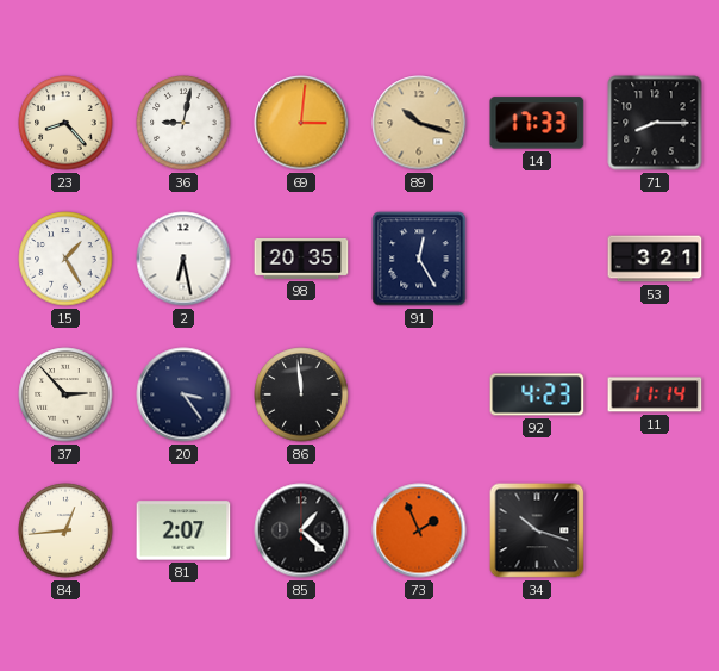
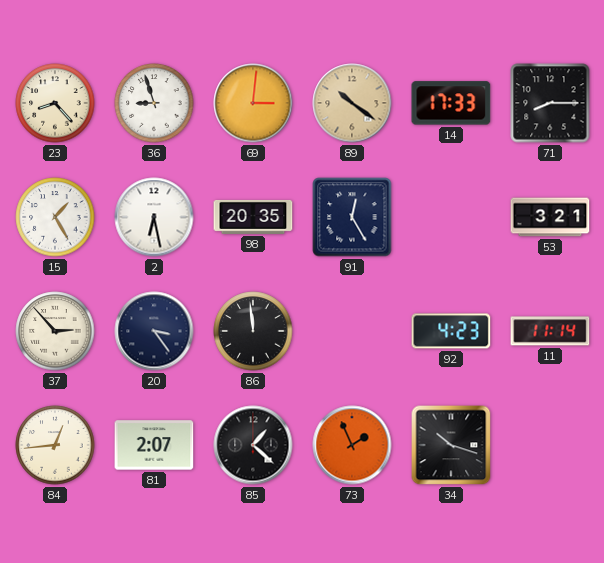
36: 9:02 -> 8:57
89: 10:18 -> 10:21
